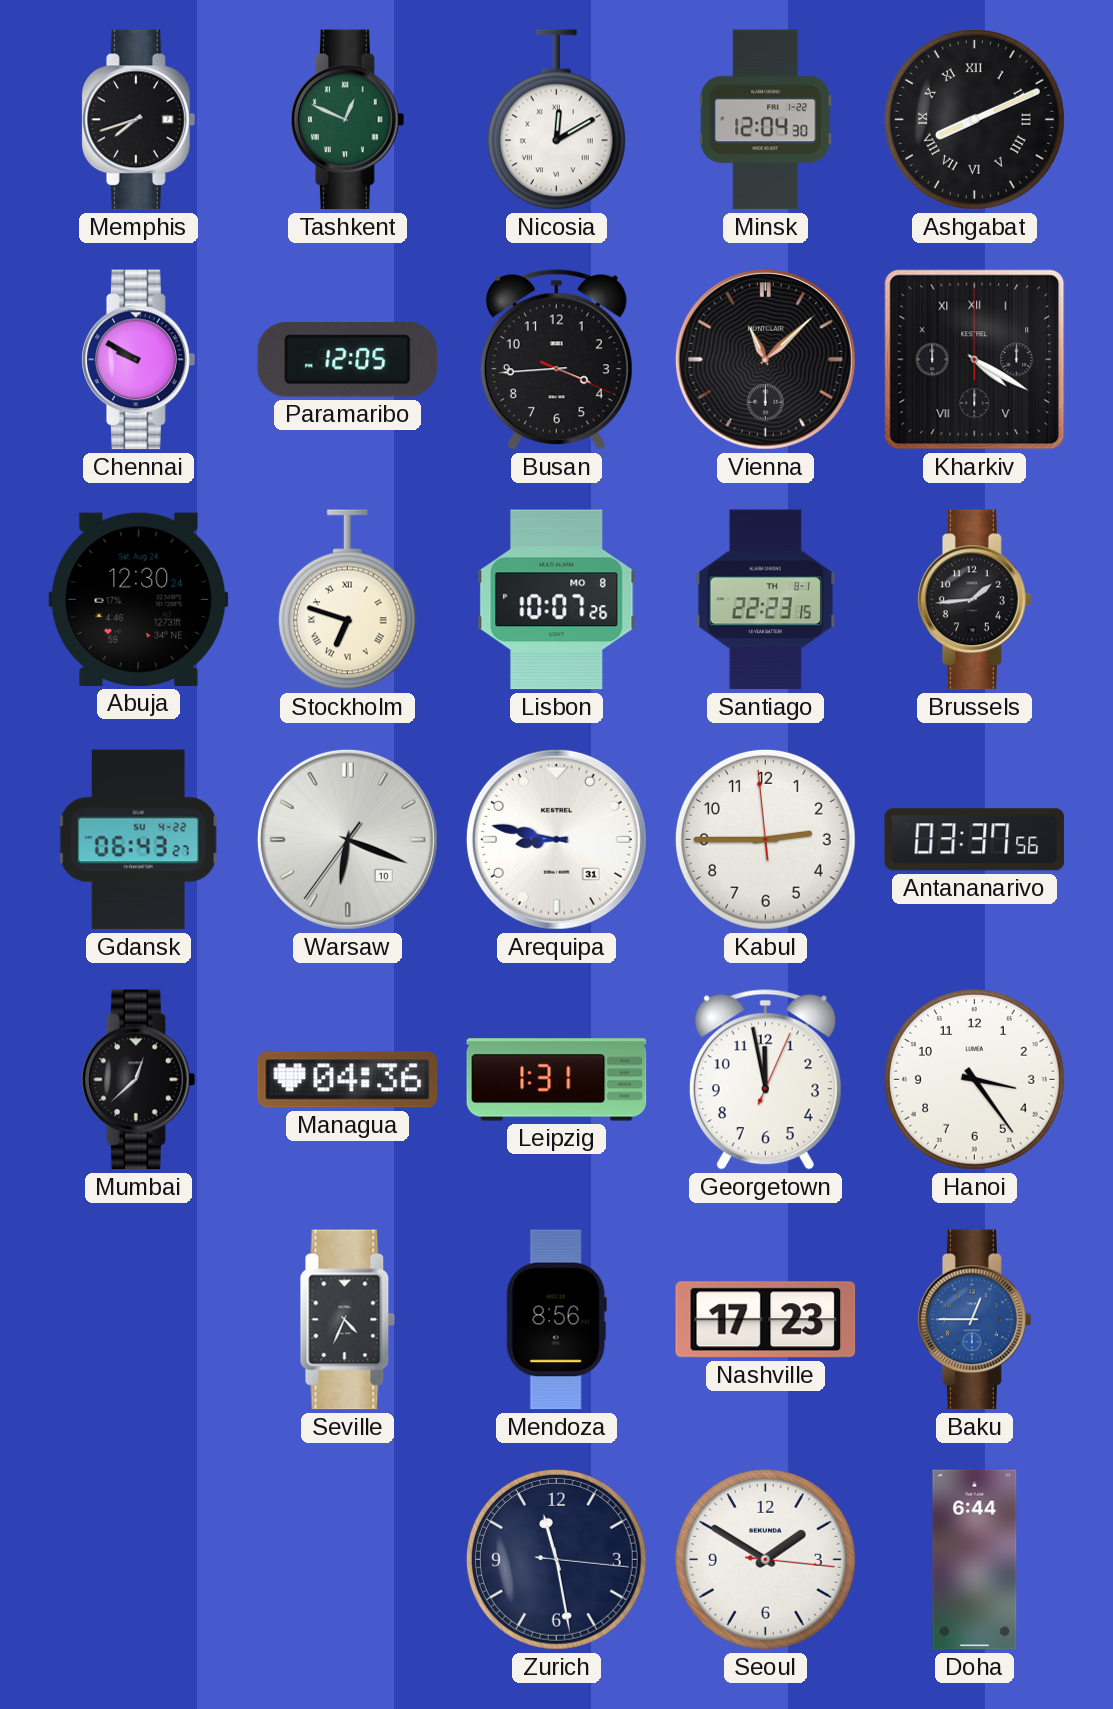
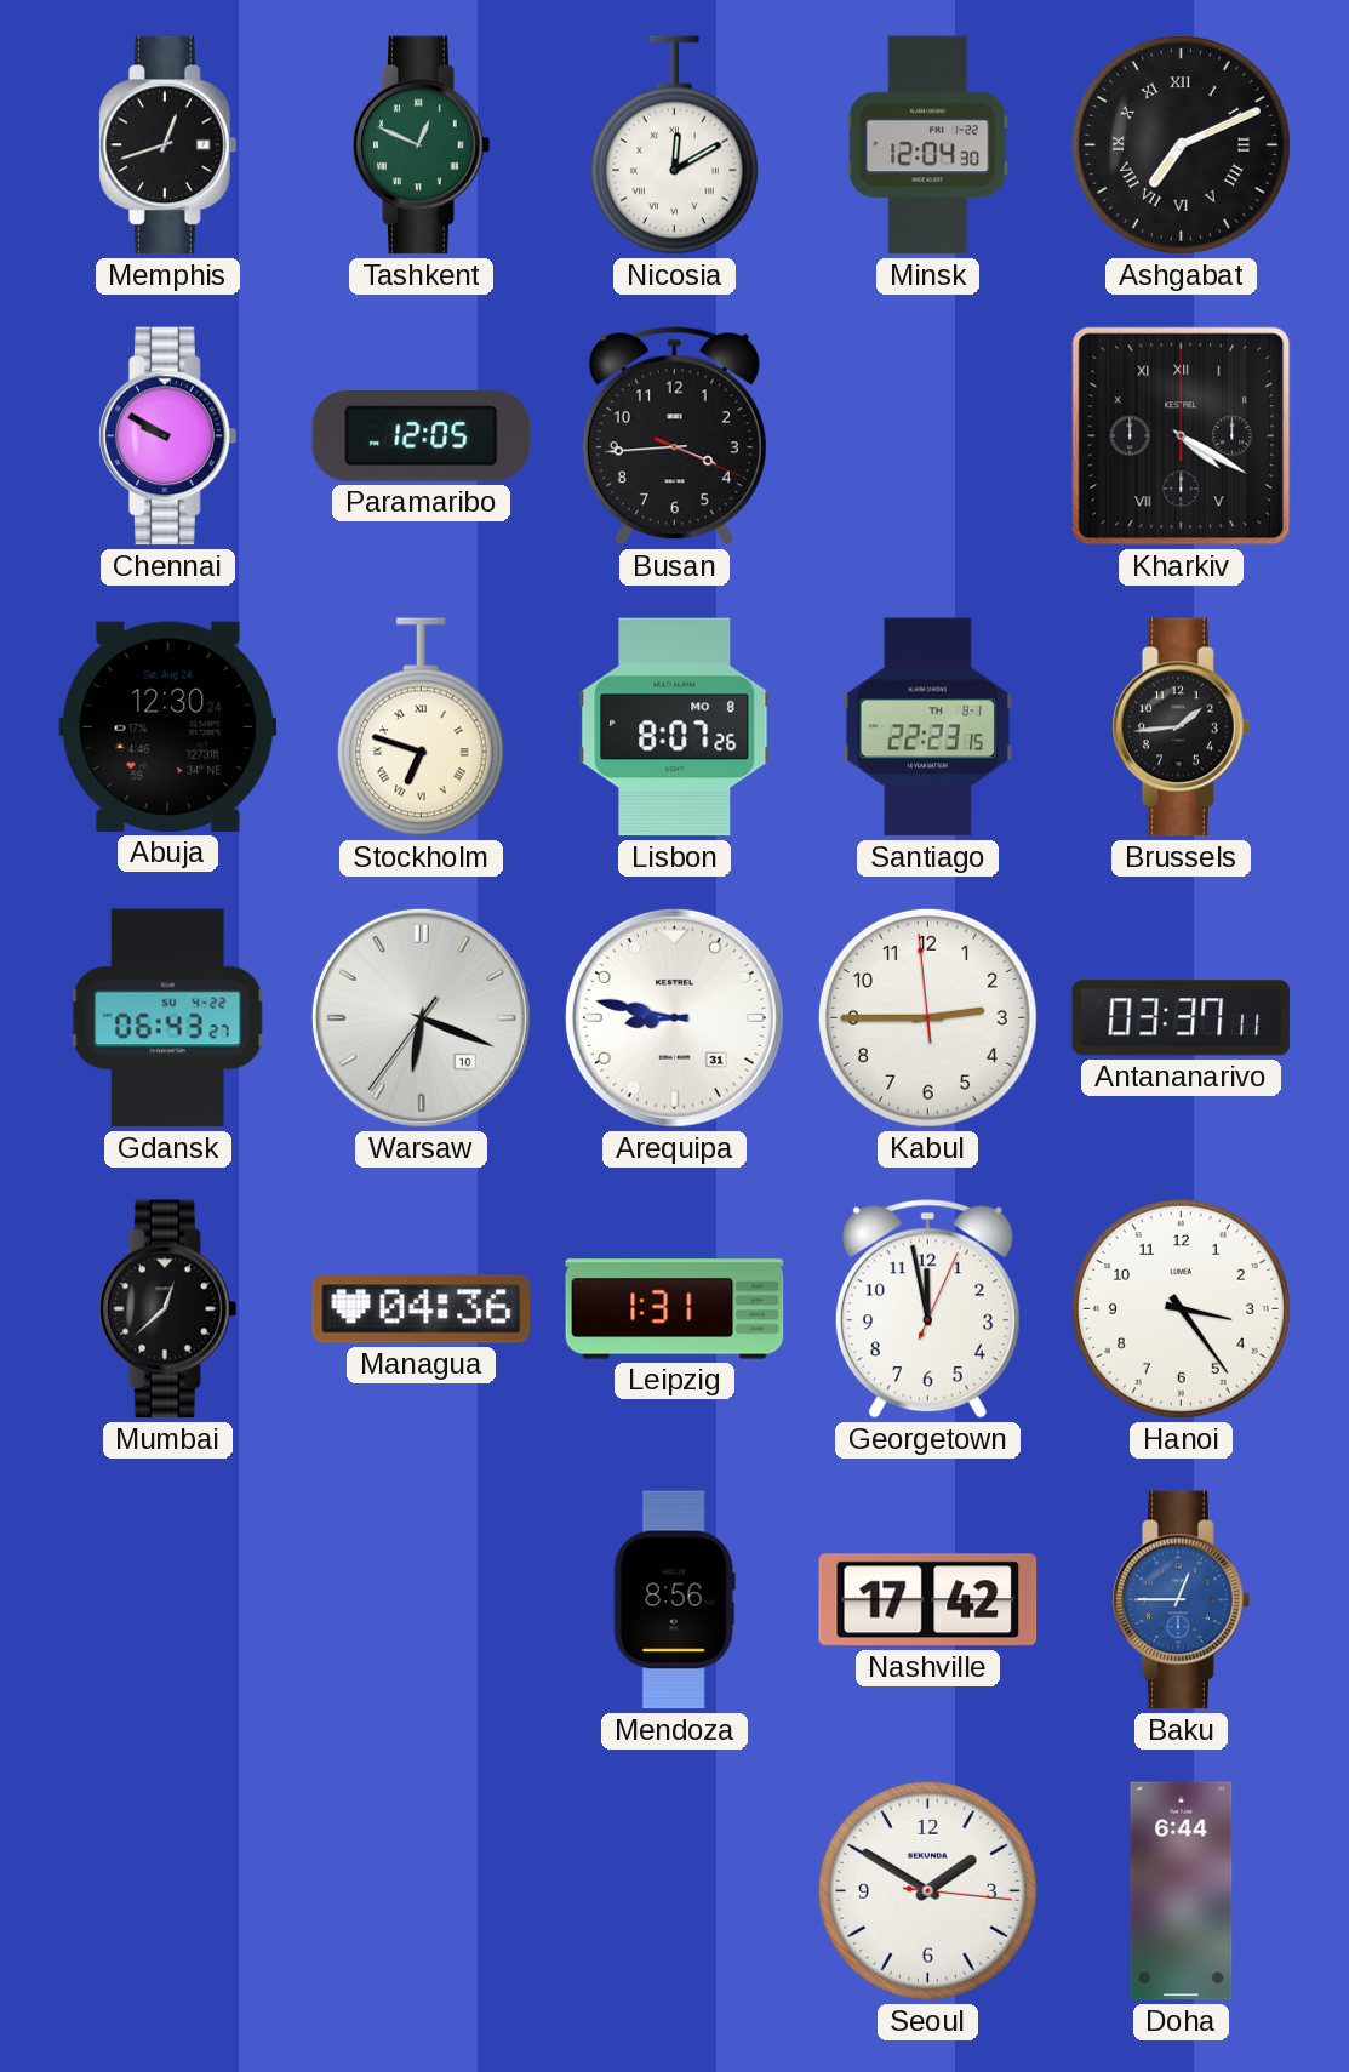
Memphis: 7:42 -> 12:42
Ashgabat: 8:11 -> 7:11
Vienna: 11:08 -> none
Lisbon: 10:07 -> 8:07
Antananarivo: 03:37:56 -> 03:37:11
Seville: 4:34 -> none
Nashville: 17:23 -> 17:42
Zurich: 11:28 -> none
